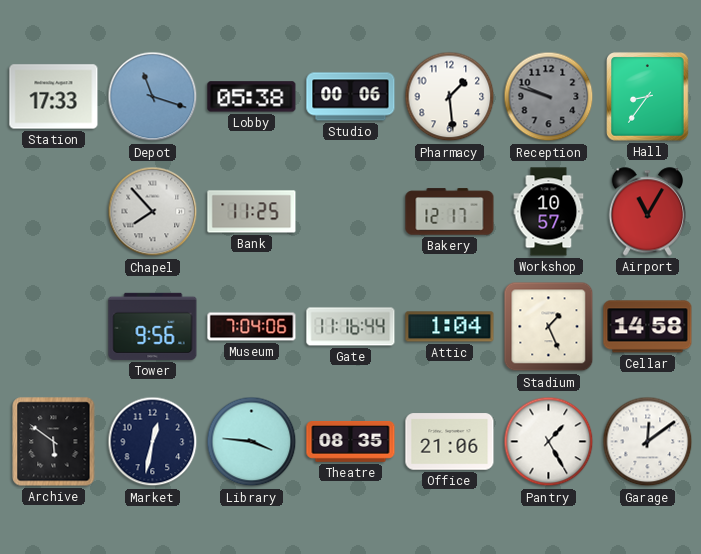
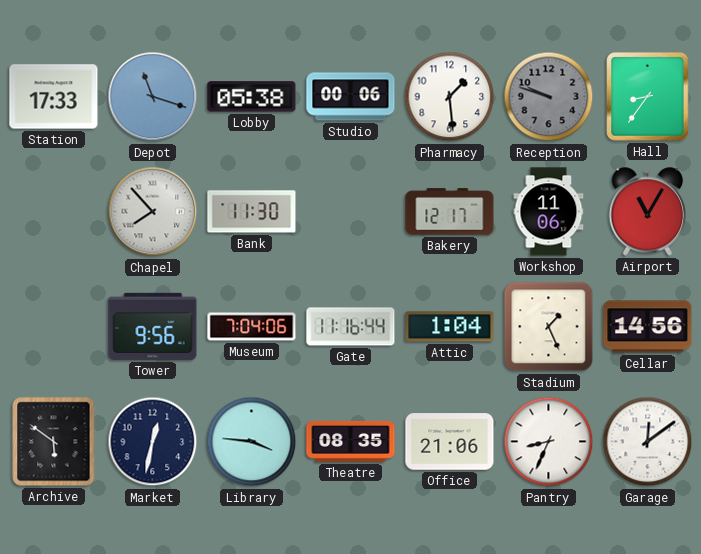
Bank: 11:25 -> 11:30
Workshop: 10:57 -> 11:06
Cellar: 14:58 -> 14:56
Pantry: 1:25 -> 8:34
